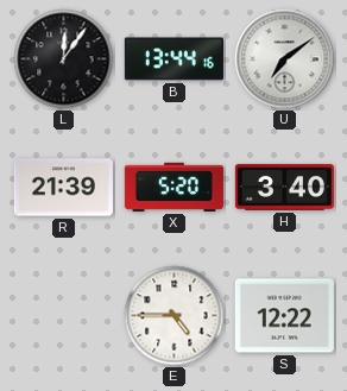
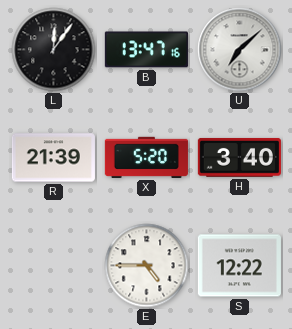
B: 13:44 -> 13:47
U: 7:09 -> 7:08
